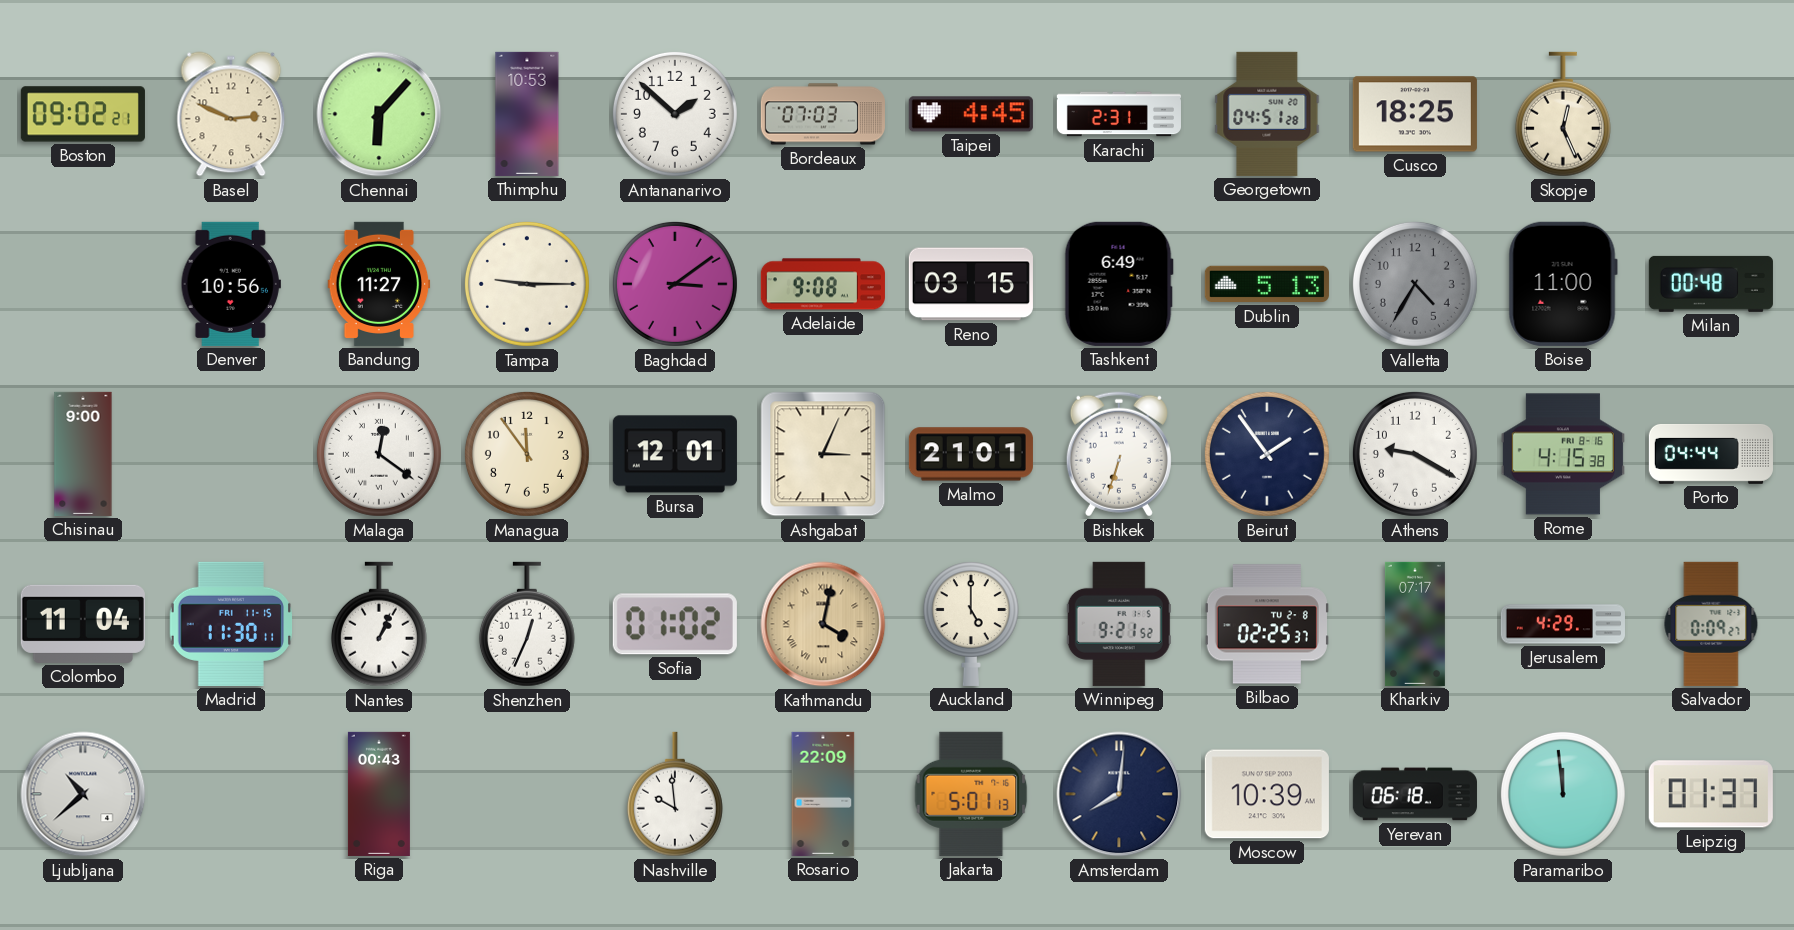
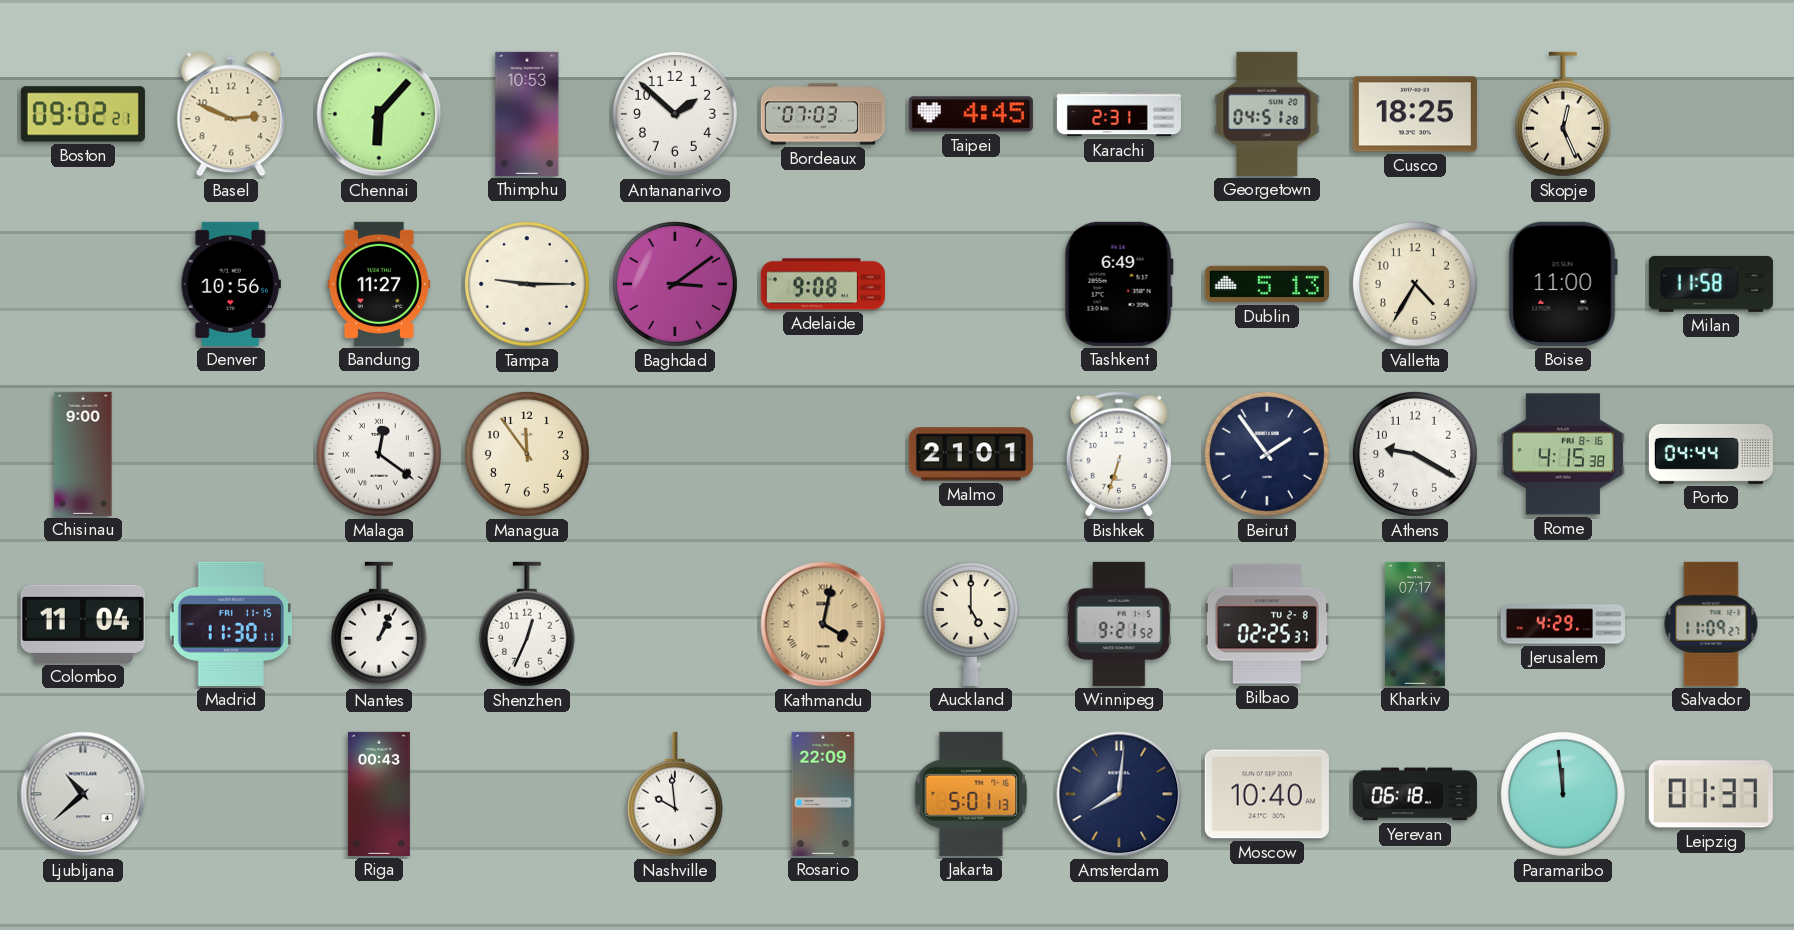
Reno: 03:15 -> none
Valletta dial: grey -> cream
Milan: 00:48 -> 11:58
Bursa: 12:01 -> none
Ashgabat: 3:04 -> none
Sofia: 01:02 -> none
Salvador: 0:09 -> 11:09
Moscow: 10:39 -> 10:40
